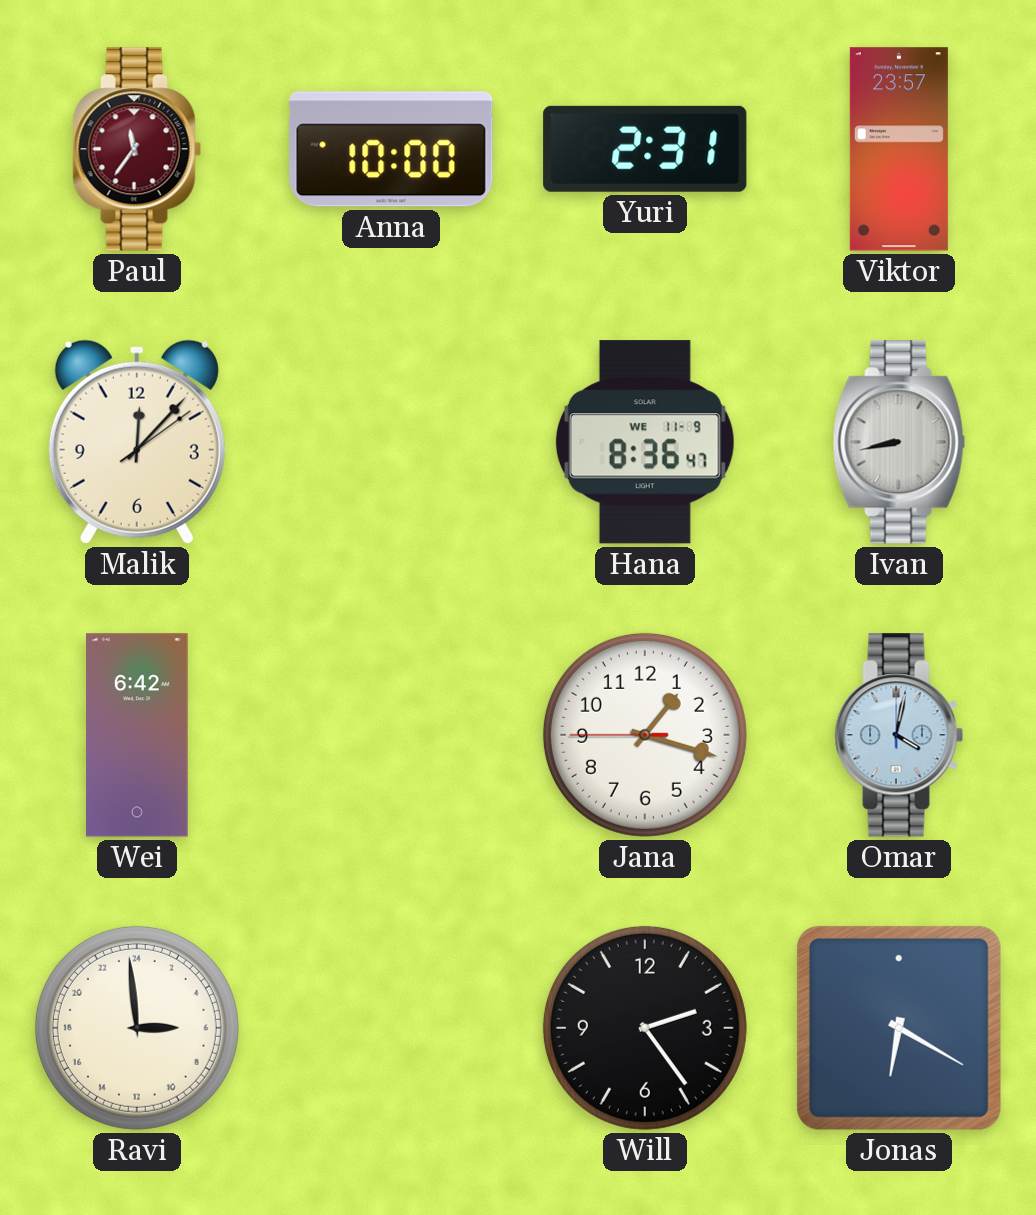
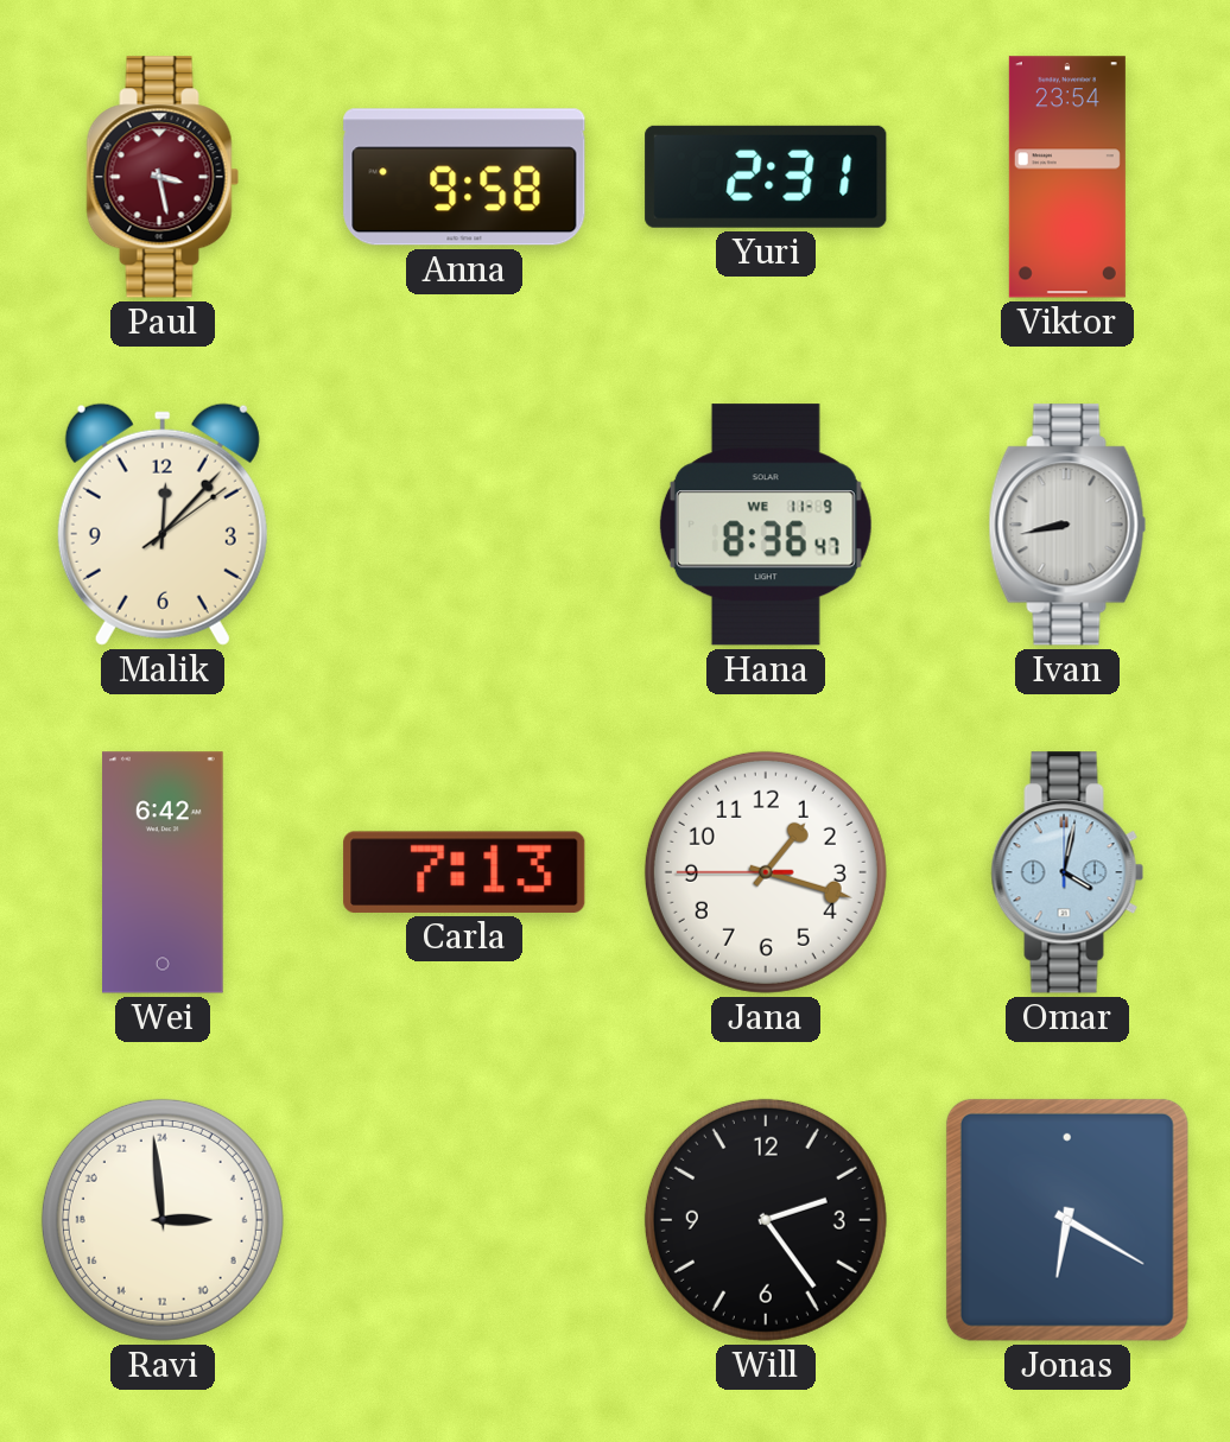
Paul: 11:36 -> 3:28
Anna: 10:00 -> 9:58
Viktor: 23:57 -> 23:54
Carla: none -> 7:13
